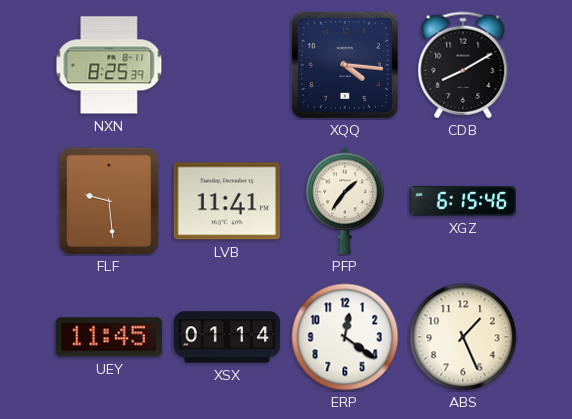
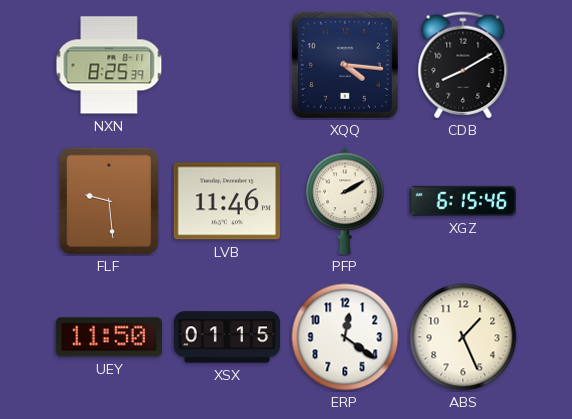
LVB: 11:41 -> 11:46
PFP: 1:36 -> 2:10
UEY: 11:45 -> 11:50
XSX: 01:14 -> 01:15
